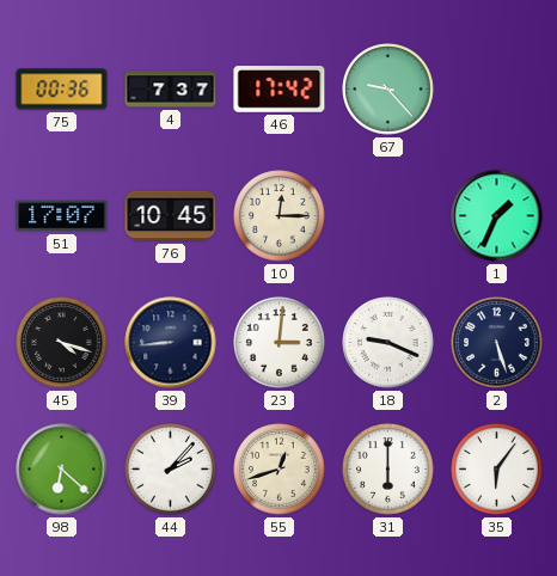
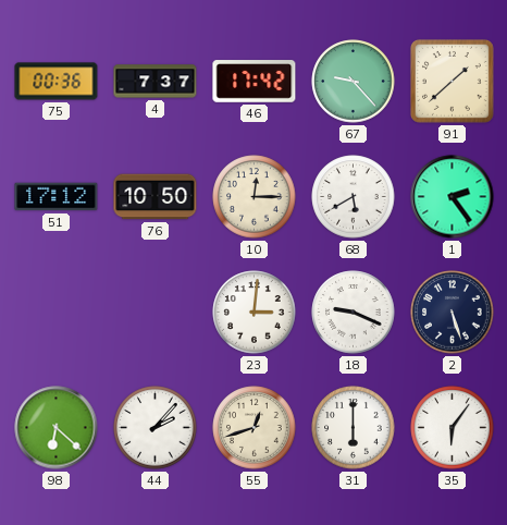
91: none -> 1:38
51: 17:07 -> 17:12
76: 10:45 -> 10:50
68: none -> 5:40
1: 1:34 -> 2:24
45: 4:18 -> none
39: 8:44 -> none
